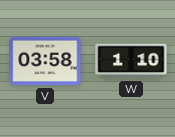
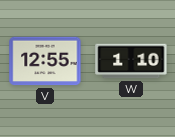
V: 03:58 -> 12:55
